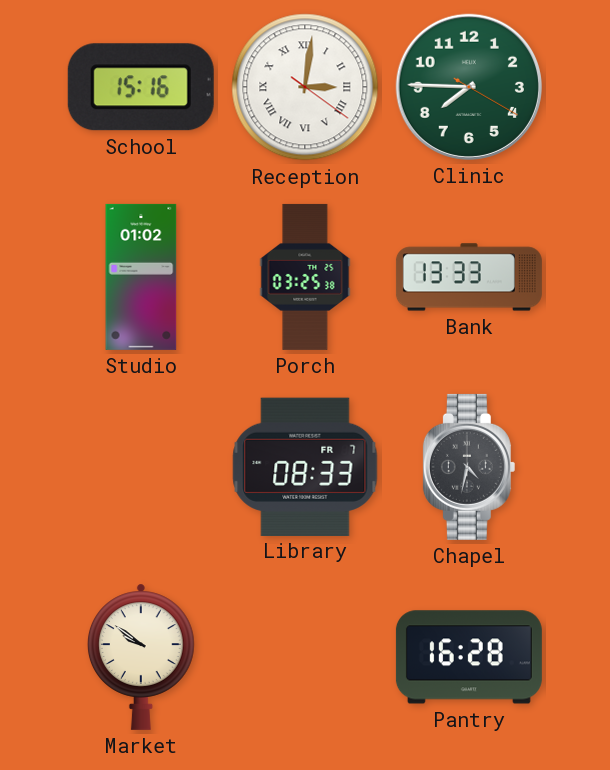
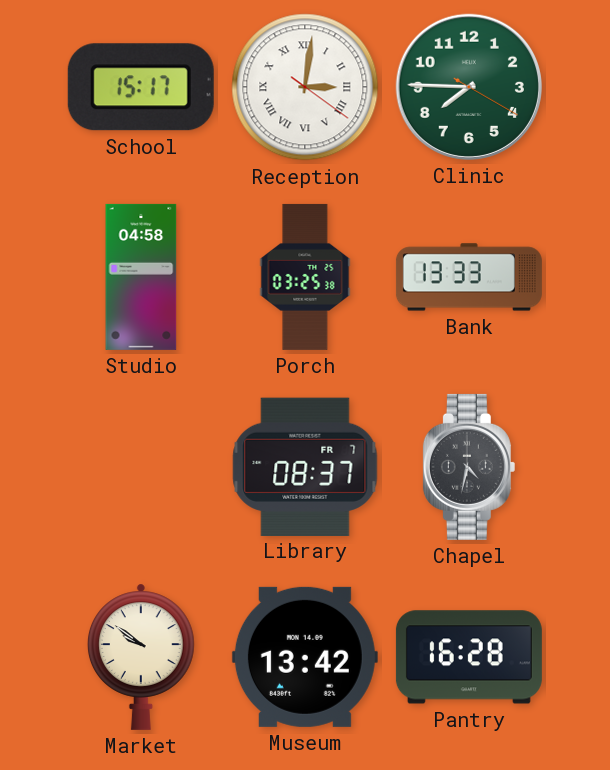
School: 15:16 -> 15:17
Studio: 01:02 -> 04:58
Library: 08:33 -> 08:37
Museum: none -> 13:42
